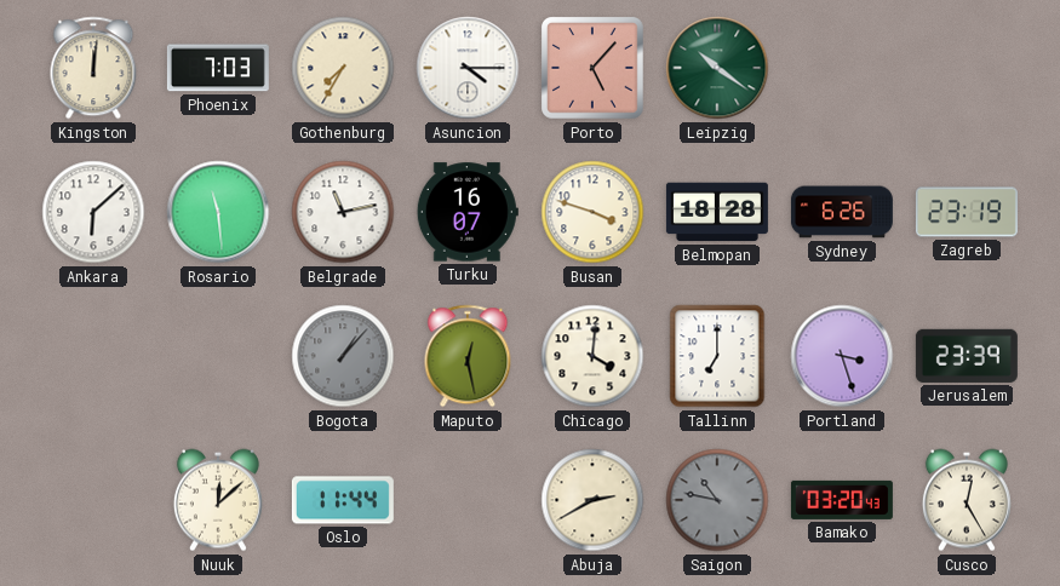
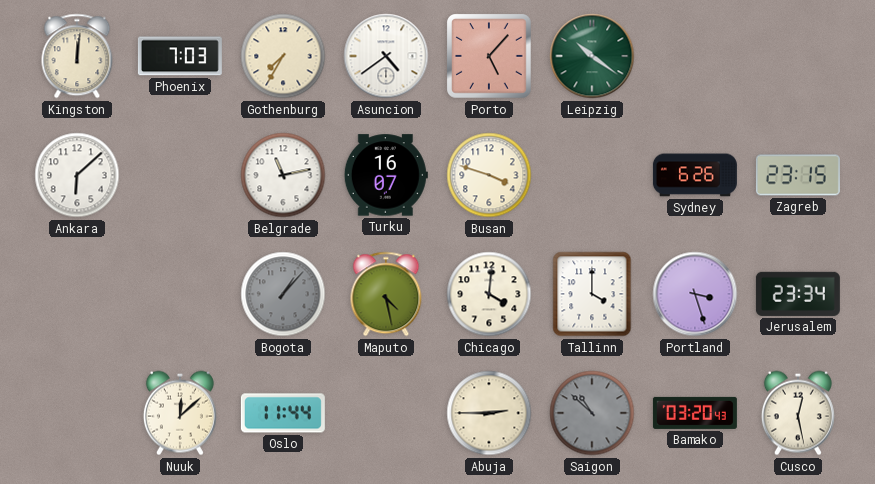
Asuncion: 4:15 -> 4:39
Rosario: 11:29 -> none
Belmopan: 18:28 -> none
Zagreb: 23:19 -> 23:15
Maputo: 12:28 -> 4:28
Tallinn: 7:00 -> 4:00
Jerusalem: 23:39 -> 23:34
Abuja: 2:40 -> 2:45
Saigon: 10:47 -> 10:52
Cusco: 12:25 -> 12:28
